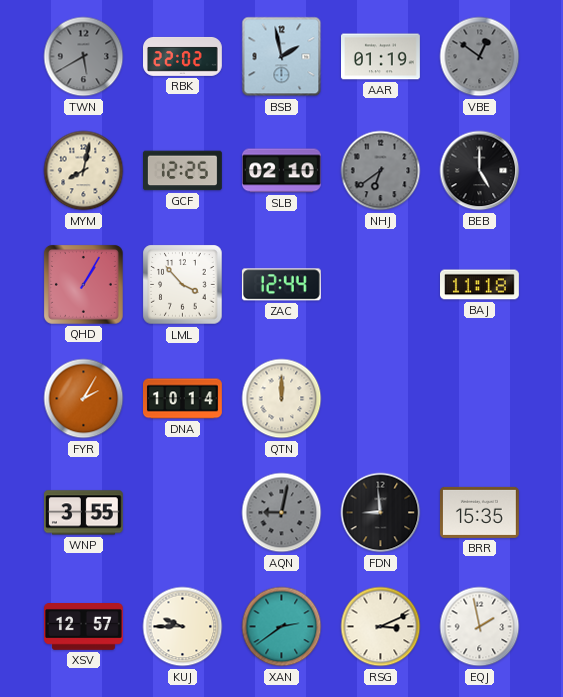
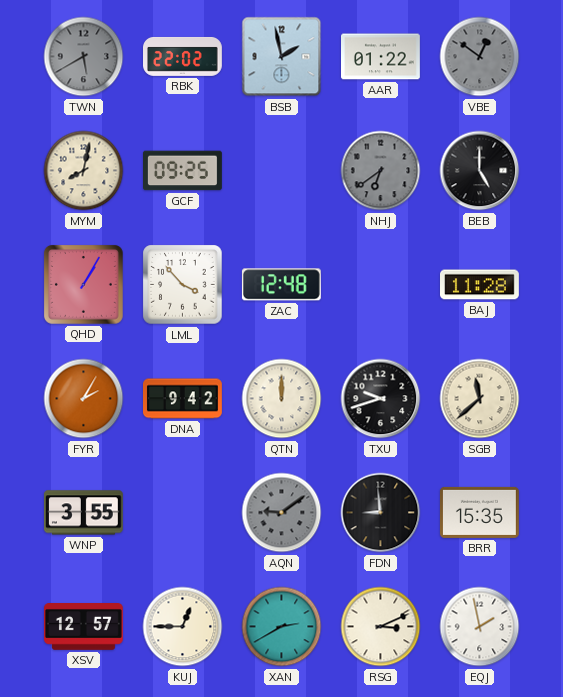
AAR: 01:19 -> 01:22
GCF: 12:25 -> 09:25
SLB: 02:10 -> none
ZAC: 12:44 -> 12:48
BAJ: 11:18 -> 11:28
DNA: 10:14 -> 9:42
TXU: none -> 9:42
SGB: none -> 11:38
AQN: 9:02 -> 9:09
KUJ: 9:45 -> 12:45
XAN: 2:39 -> 2:40
